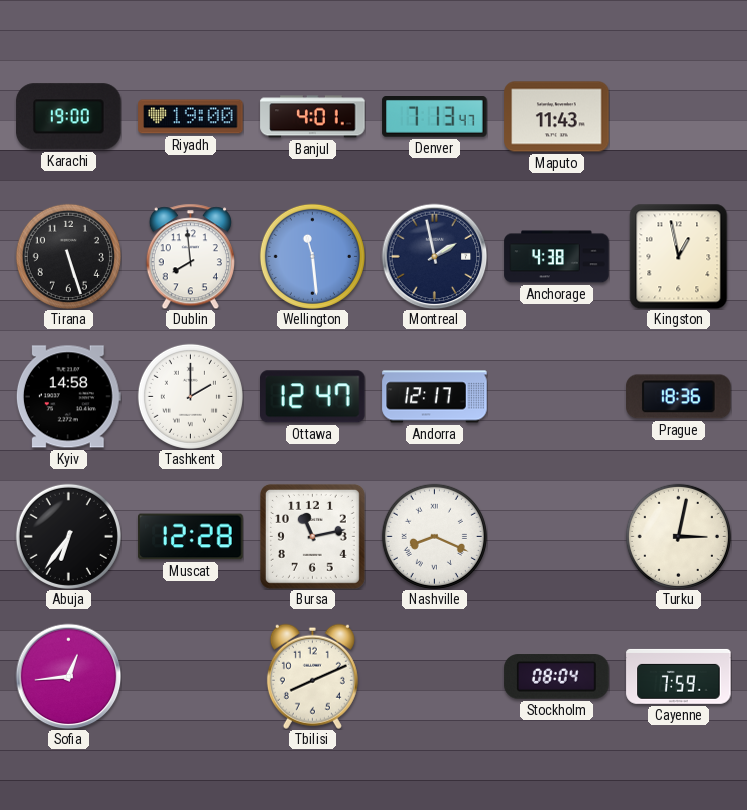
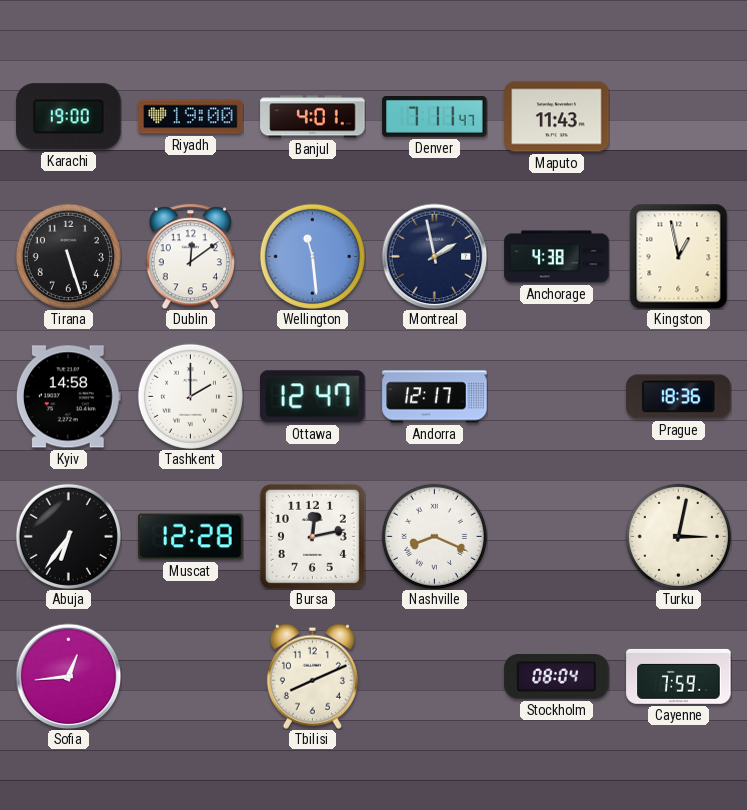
Denver: 7:13 -> 7:11
Dublin: 7:59 -> 12:09
Bursa: 11:13 -> 12:13
